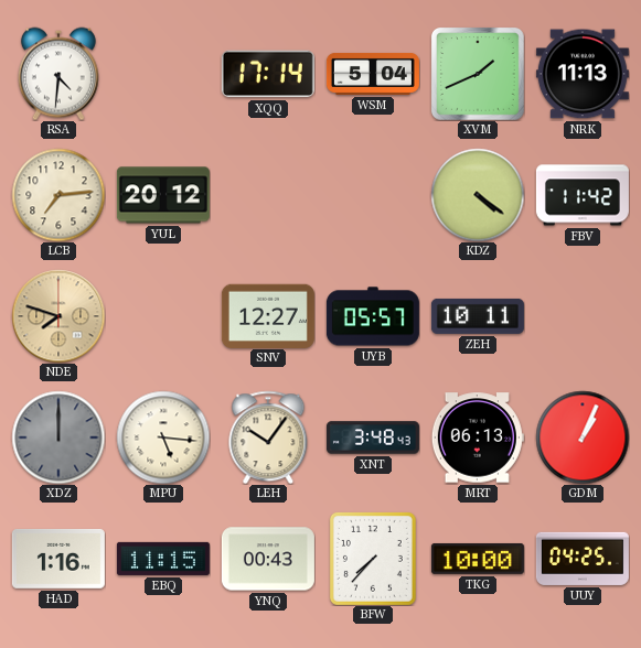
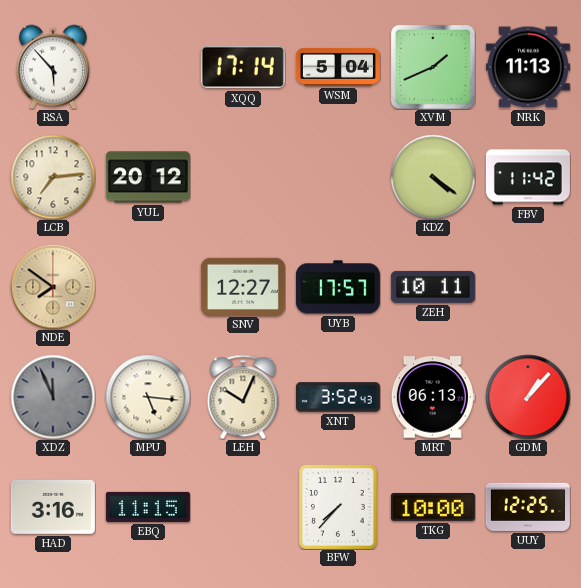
RSA: 4:31 -> 5:53
NDE: 7:48 -> 7:51
UYB: 05:57 -> 17:57
XDZ: 12:00 -> 11:56
LEH: 10:06 -> 10:04
XNT: 3:48 -> 3:52
GDM: 1:04 -> 1:07
HAD: 1:16 -> 3:16
YNQ: 00:43 -> none
UUY: 04:25 -> 12:25
